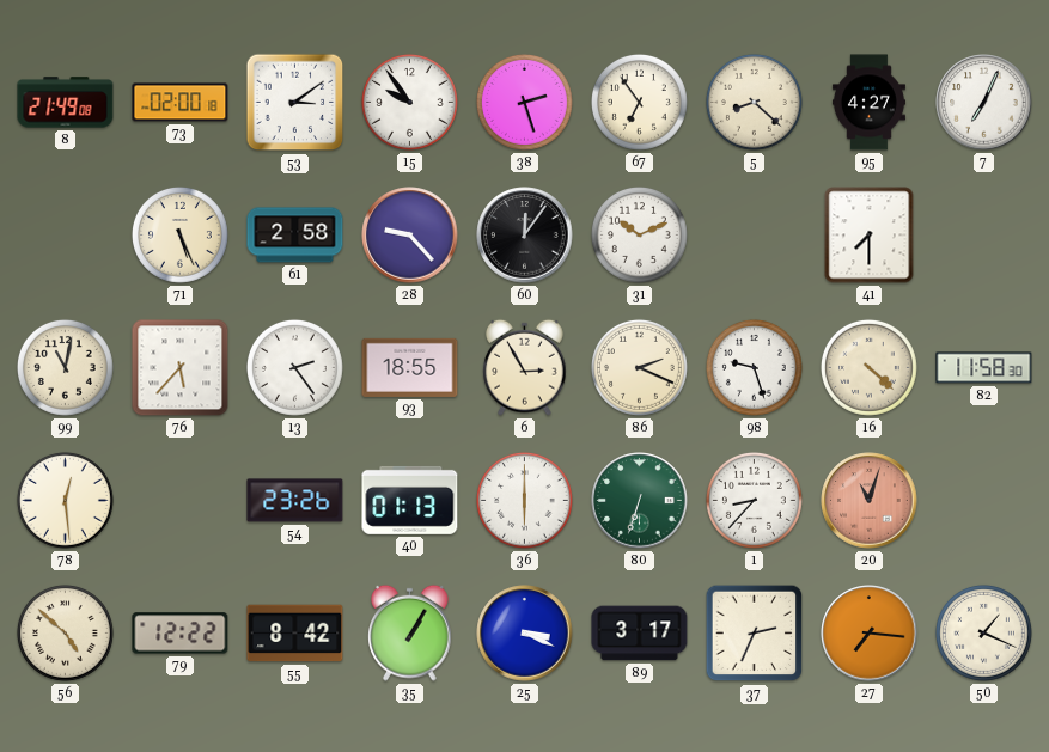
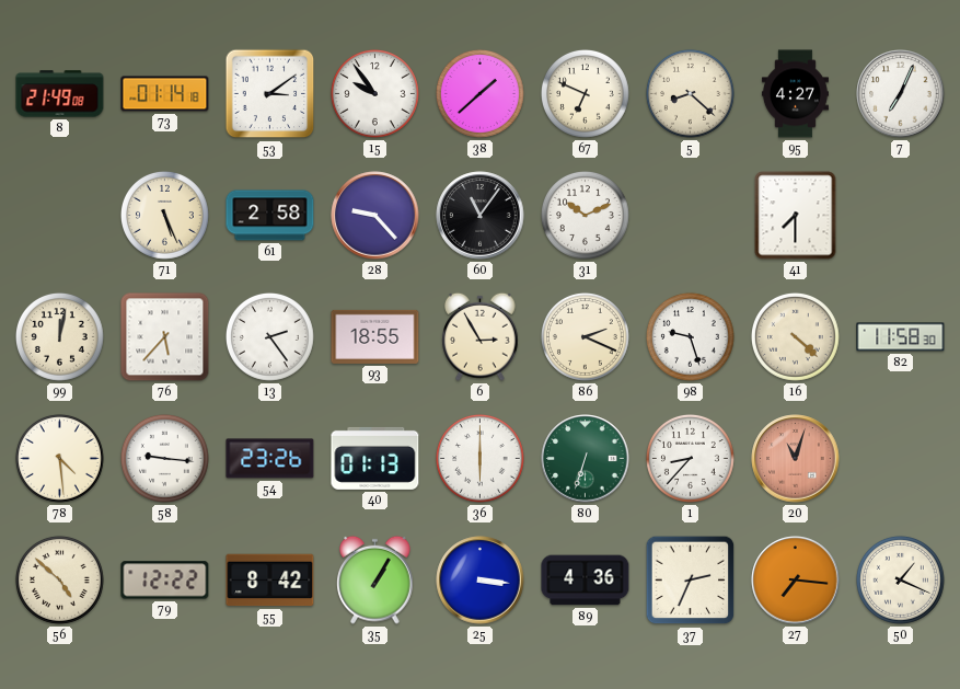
73: 02:00 -> 01:14
38: 2:27 -> 1:38
67: 6:54 -> 6:49
60: 12:06 -> 11:06
99: 11:02 -> 12:02
78: 12:29 -> 4:29
58: none -> 9:16
25: 3:19 -> 3:16
89: 3:17 -> 4:36
